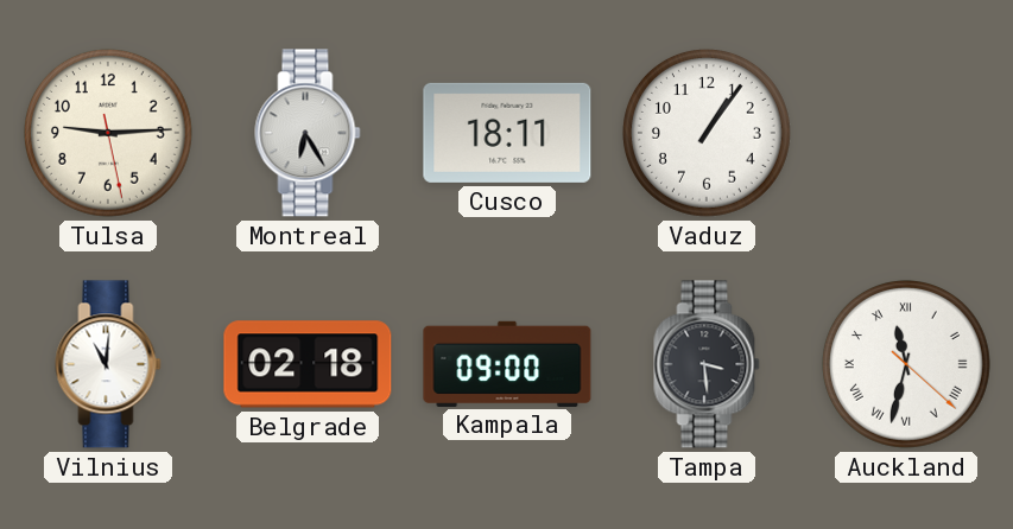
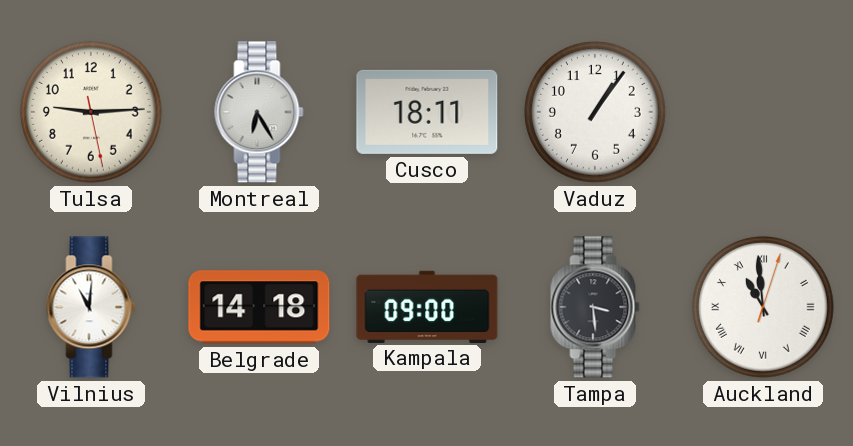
Belgrade: 02:18 -> 14:18
Auckland: 11:32 -> 10:59
